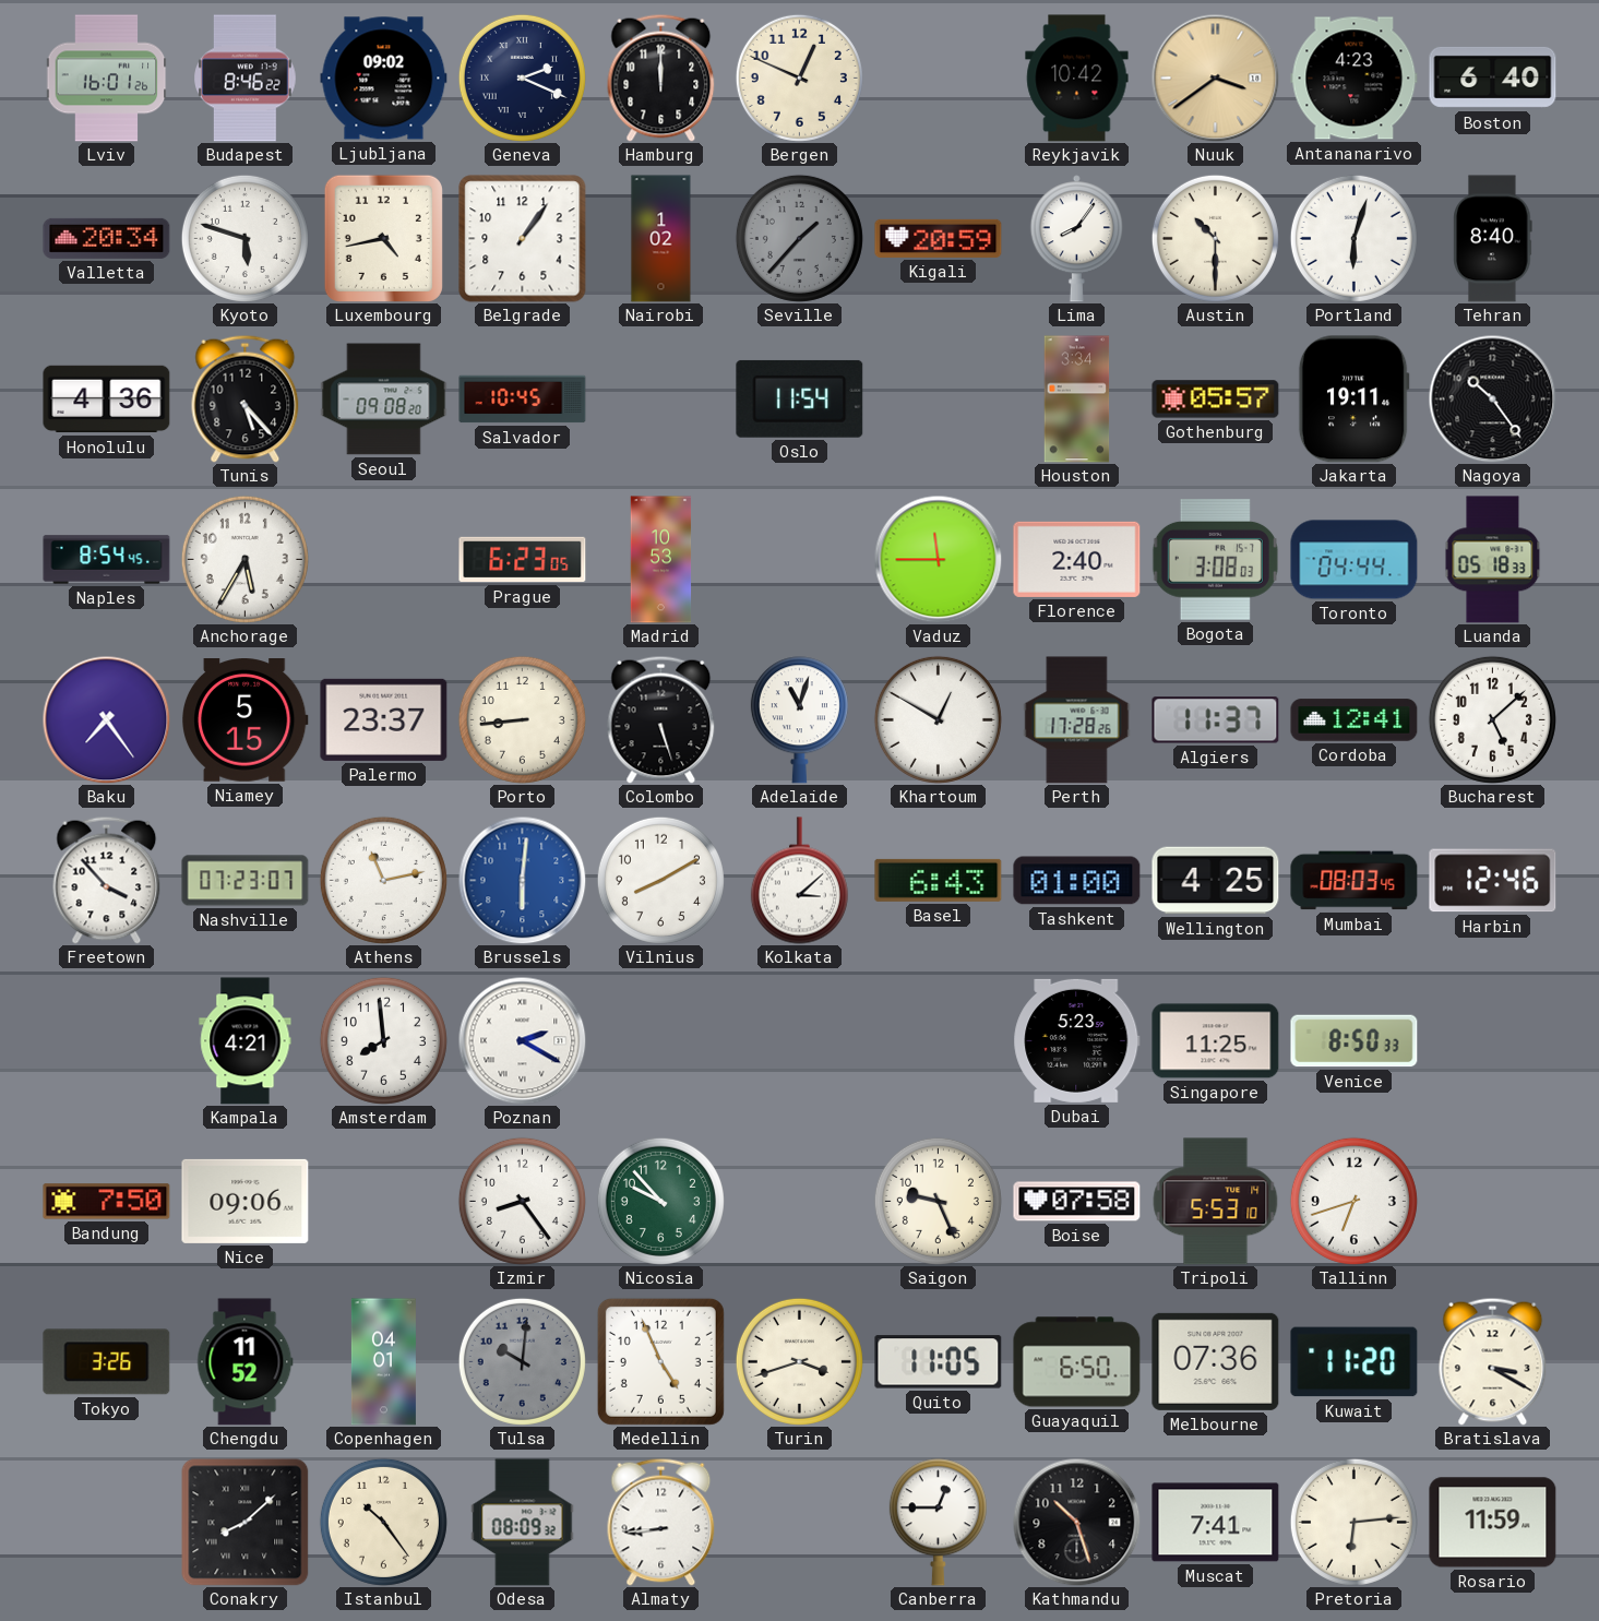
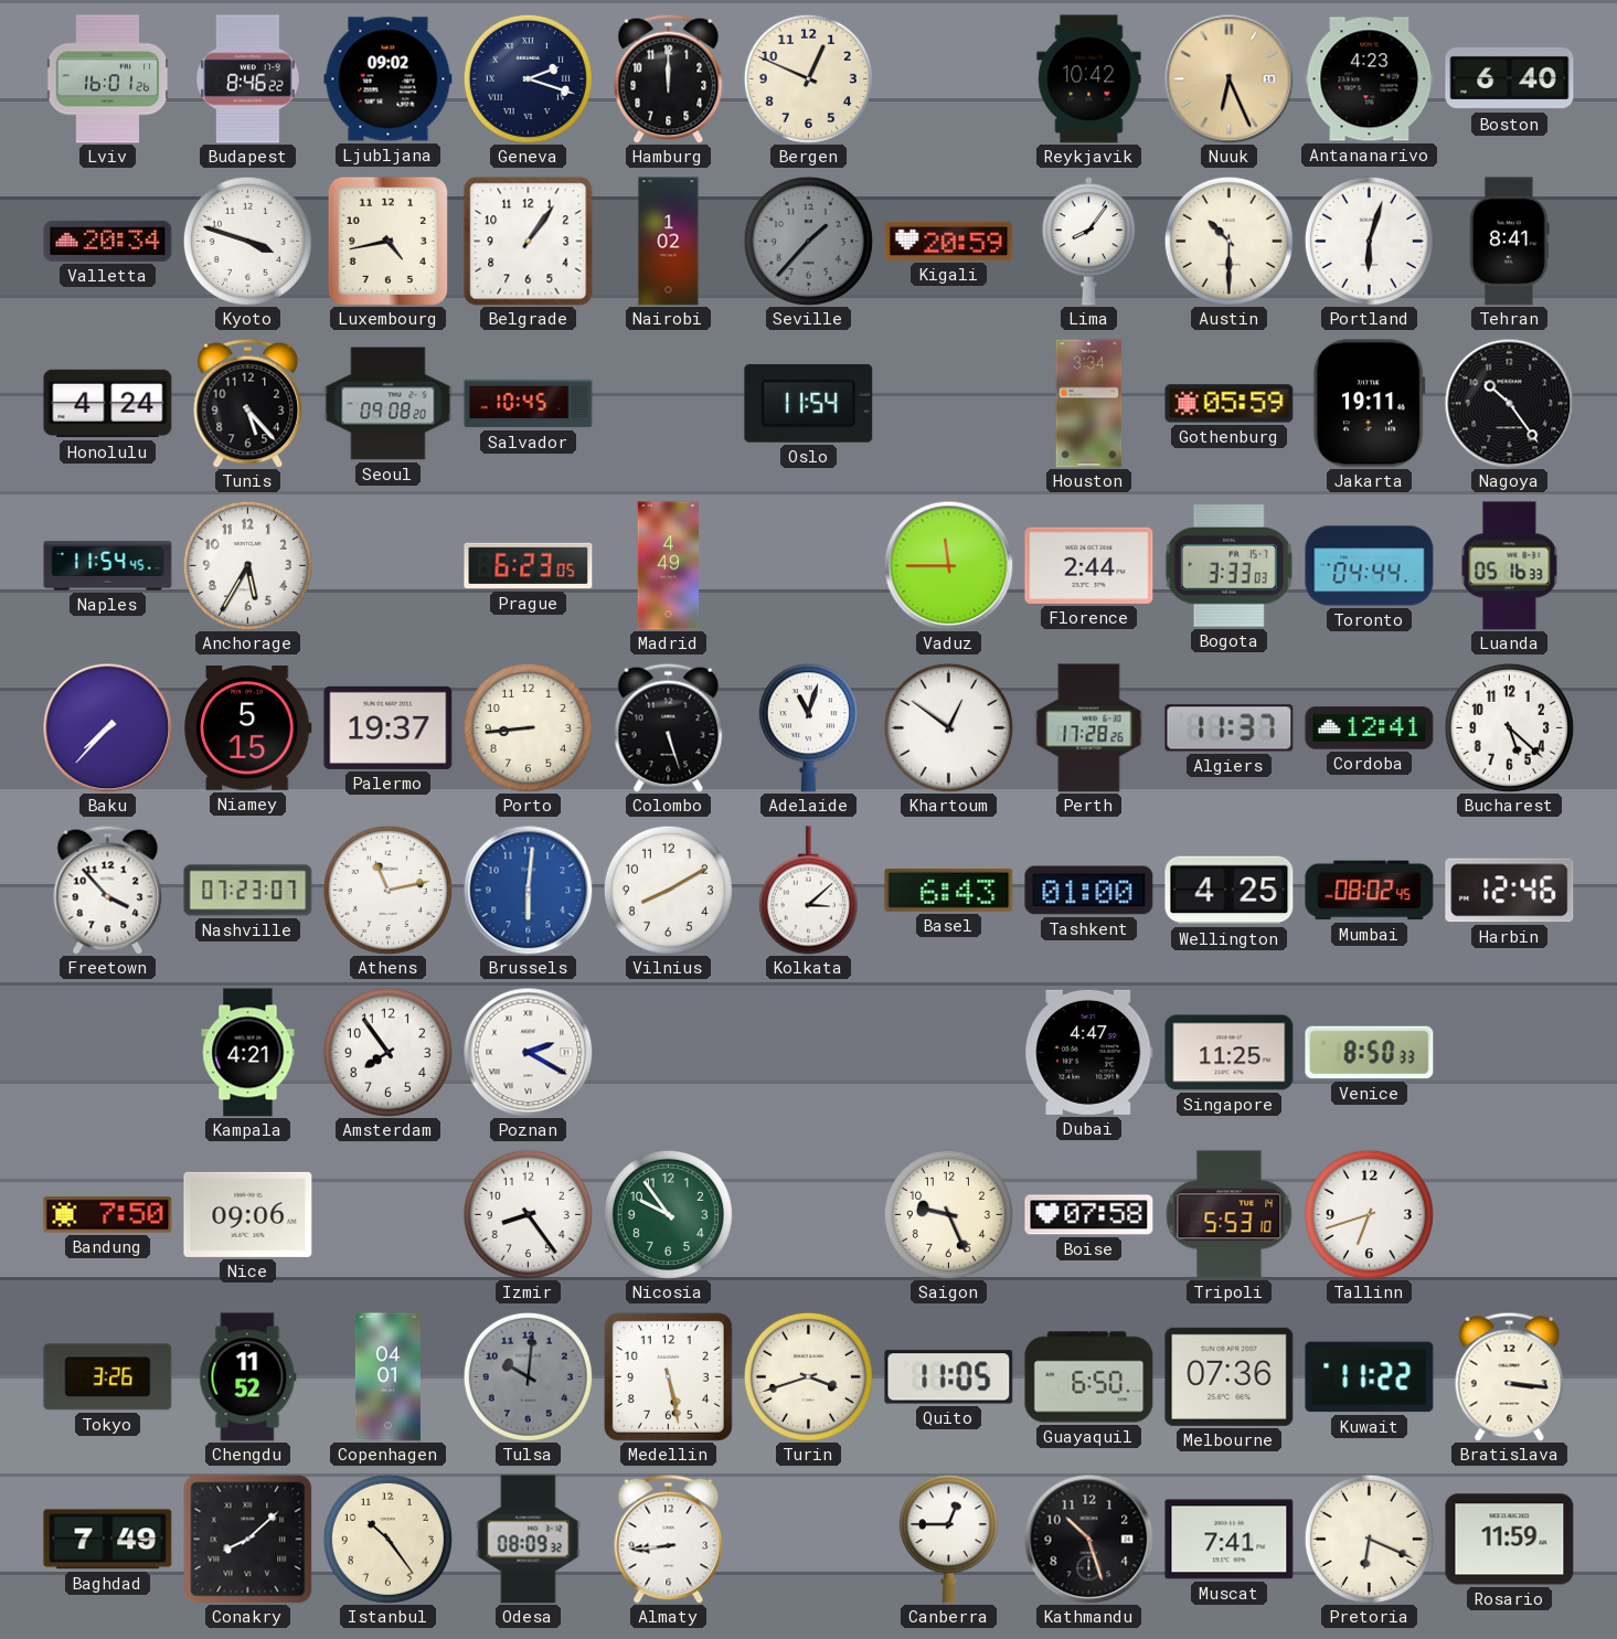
Geneva: 2:19 -> 2:18
Nuuk: 3:39 -> 6:26
Kyoto: 5:48 -> 3:48
Tehran: 8:40 -> 8:41
Honolulu: 4:36 -> 4:24
Gothenburg: 05:57 -> 05:59
Naples: 8:54 -> 11:54
Madrid: 10:53 -> 4:49
Florence: 2:40 -> 2:44
Bogota: 3:08 -> 3:33
Luanda: 05:18 -> 05:16
Baku: 7:24 -> 7:37
Palermo: 23:37 -> 19:37
Khartoum: 12:50 -> 12:51
Bucharest: 5:08 -> 5:22
Mumbai: 08:03 -> 08:02
Amsterdam: 7:59 -> 7:54
Dubai: 5:23 -> 4:47
Nicosia: 9:53 -> 9:54
Medellin: 4:56 -> 5:28
Kuwait: 11:20 -> 11:22
Bratislava: 3:20 -> 3:16
Baghdad: none -> 7:49
Pretoria: 6:14 -> 6:19
